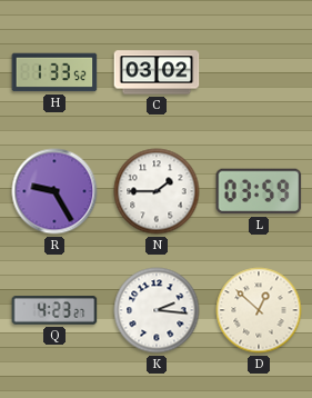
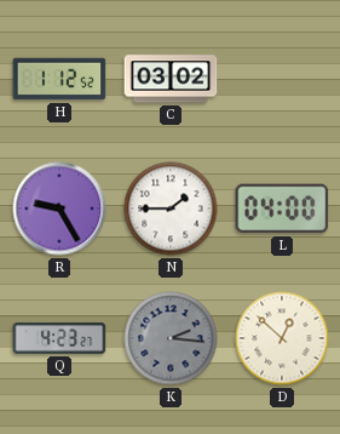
H: 1:33 -> 1:12
L: 03:59 -> 04:00
K dial: white -> grey
